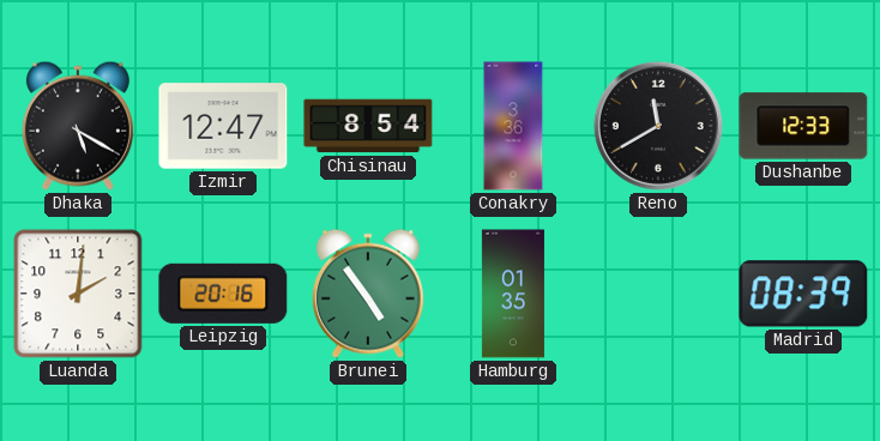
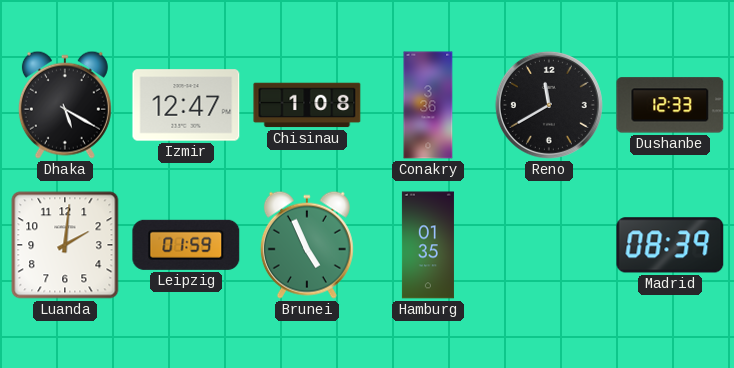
Chisinau: 8:54 -> 1:08
Leipzig: 20:16 -> 01:59
Brunei: 4:54 -> 4:56
